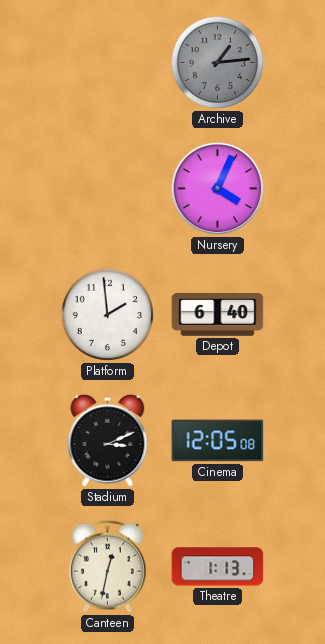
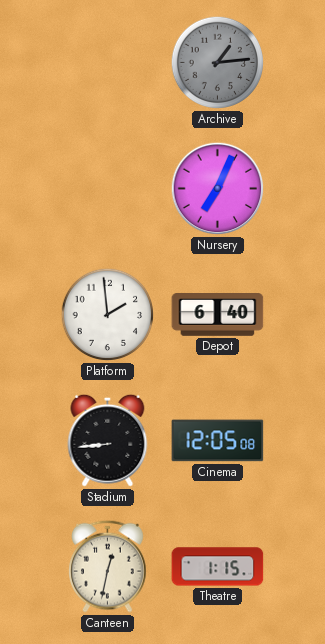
Nursery: 4:04 -> 7:04
Stadium: 3:11 -> 8:44
Theatre: 1:13 -> 1:15
